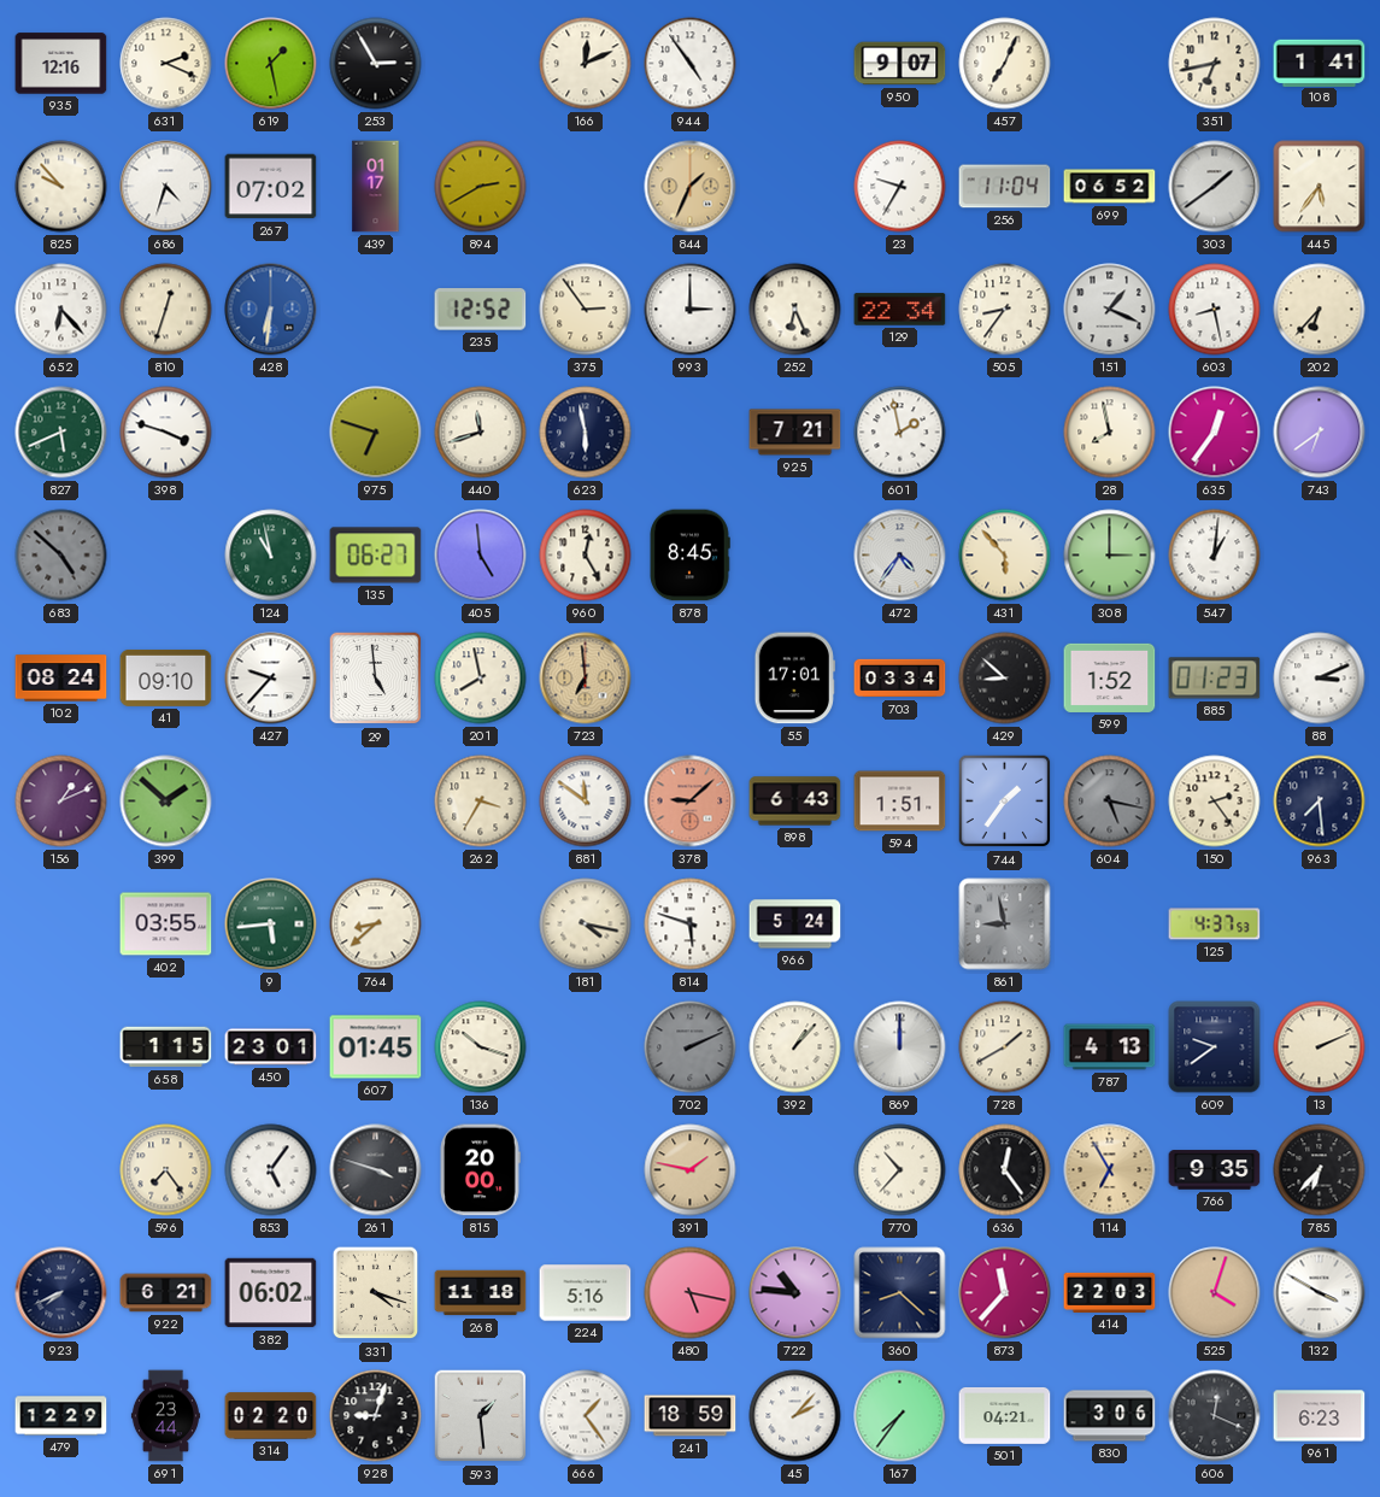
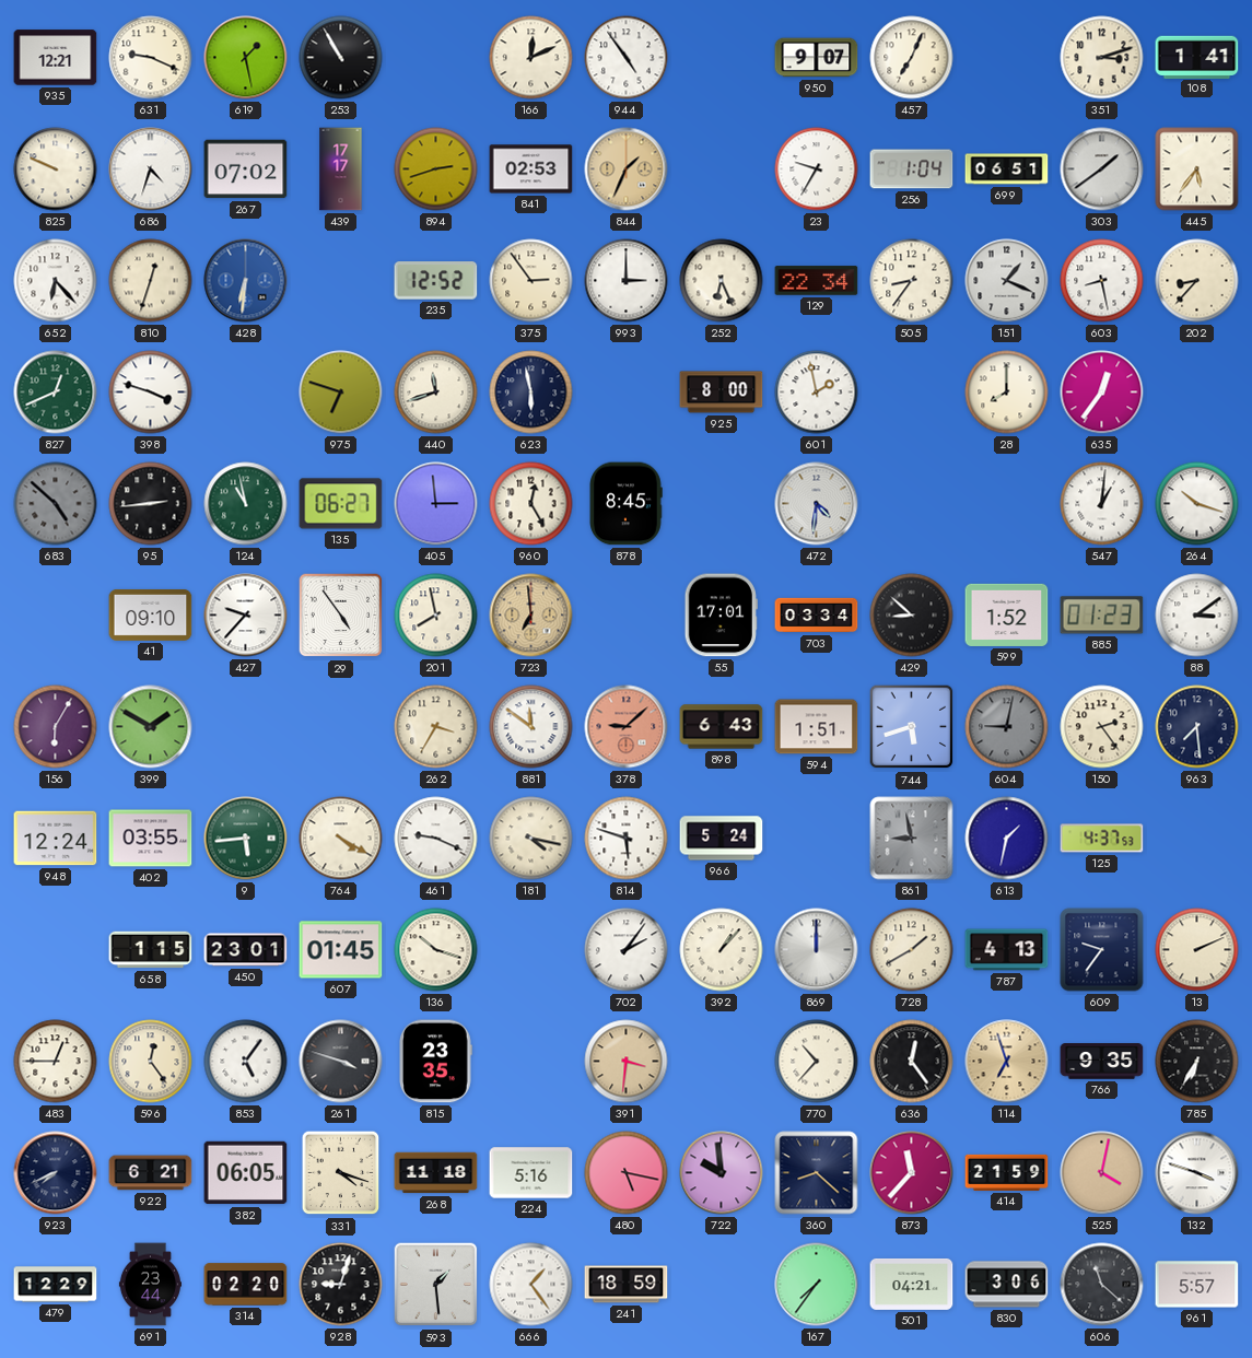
935: 12:16 -> 12:21
631: 2:19 -> 9:19
253: 2:55 -> 10:55
351: 6:43 -> 3:12
825: 9:53 -> 9:49
439: 01:17 -> 17:17
894: 2:40 -> 2:42
841: none -> 02:53
256: 11:04 -> 1:04
699: 06:52 -> 06:51
202: 6:37 -> 8:37
827: 5:41 -> 12:41
925: 7:21 -> 8:00
28: 7:58 -> 8:00
743: 6:39 -> none
95: none -> 2:44
405: 4:59 -> 2:59
472: 4:36 -> 4:31
431: 5:53 -> none
308: 3:00 -> none
264: none -> 10:18
102: 08:24 -> none
29: 4:59 -> 4:54
88: 3:11 -> 3:09
156: 1:11 -> 6:05
399: 1:52 -> 1:50
744: 1:36 -> 5:42
604: 5:17 -> 9:02
948: none -> 12:24
764: 8:38 -> 4:20
461: none -> 9:19
613: none -> 1:32
702: 2:11 -> 2:06
702 dial: grey -> white
609: 9:39 -> 9:36
483: none -> 12:45
596: 7:24 -> 12:24
815: 20:00 -> 23:35
391: 1:47 -> 3:31
114: 6:55 -> 6:57
785: 6:37 -> 6:35
382: 06:02 -> 06:05
722: 10:46 -> 9:59
414: 22:03 -> 21:59
525: 4:03 -> 4:02
132: 3:50 -> 3:48
45: 2:07 -> none
606: 12:19 -> 11:22
961: 6:23 -> 5:57
